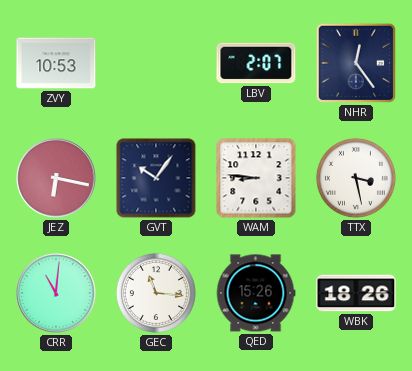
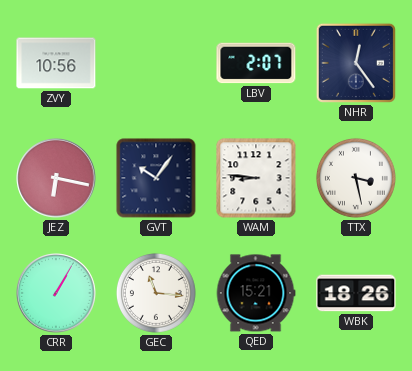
ZVY: 10:53 -> 10:56
CRR: 11:01 -> 1:05
QED: 15:26 -> 15:21
